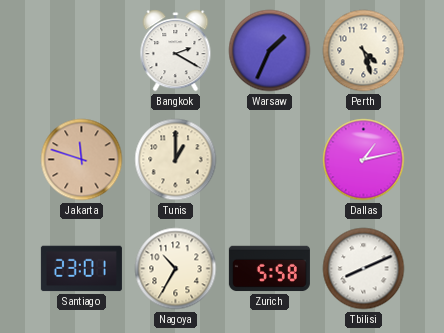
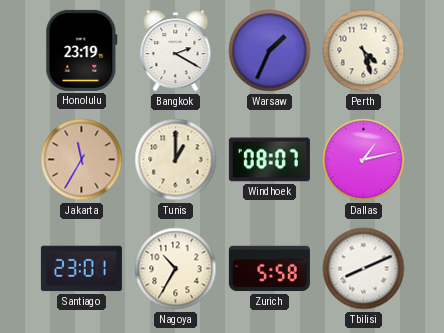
Honolulu: none -> 23:19
Jakarta: 11:48 -> 11:35
Windhoek: none -> 08:07
